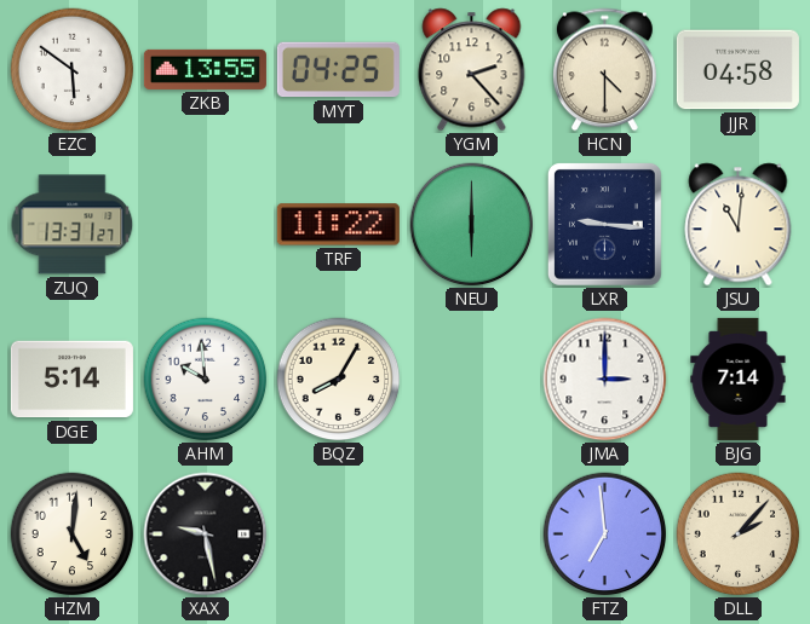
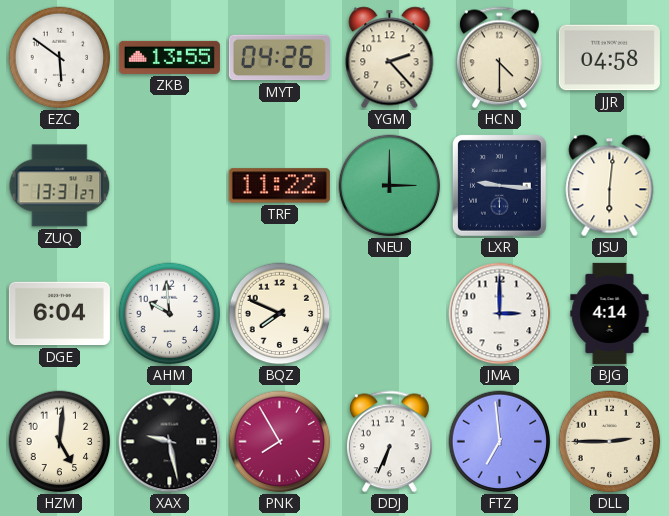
MYT: 04:25 -> 04:26
NEU: 6:00 -> 3:00
JSU: 11:01 -> 6:01
DGE: 5:14 -> 6:04
BQZ: 8:05 -> 7:49
BJG: 7:14 -> 4:14
PNK: none -> 7:55
DDJ: none -> 6:34
DLL: 2:07 -> 2:45
